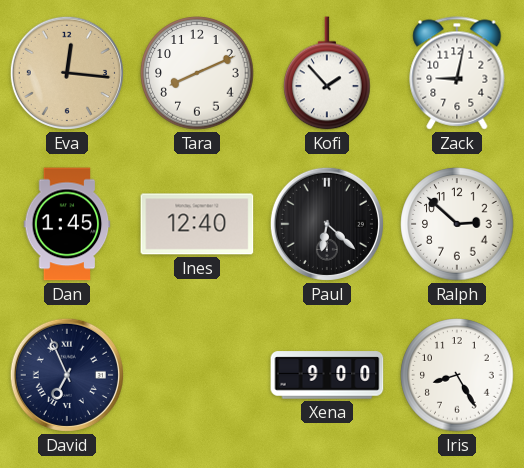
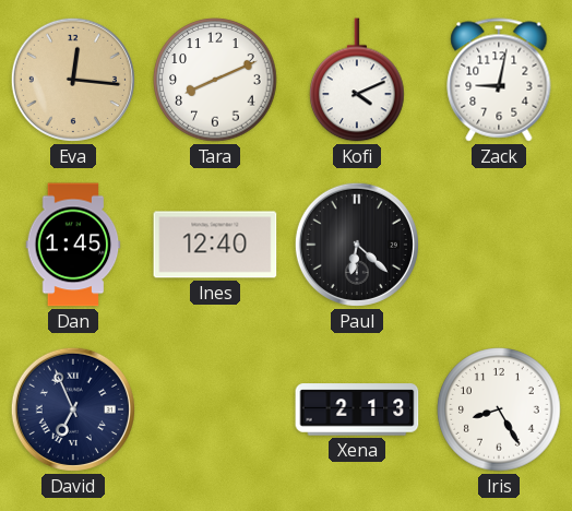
Kofi: 1:53 -> 4:11
Ralph: 2:52 -> none
Xena: 9:00 -> 2:13
